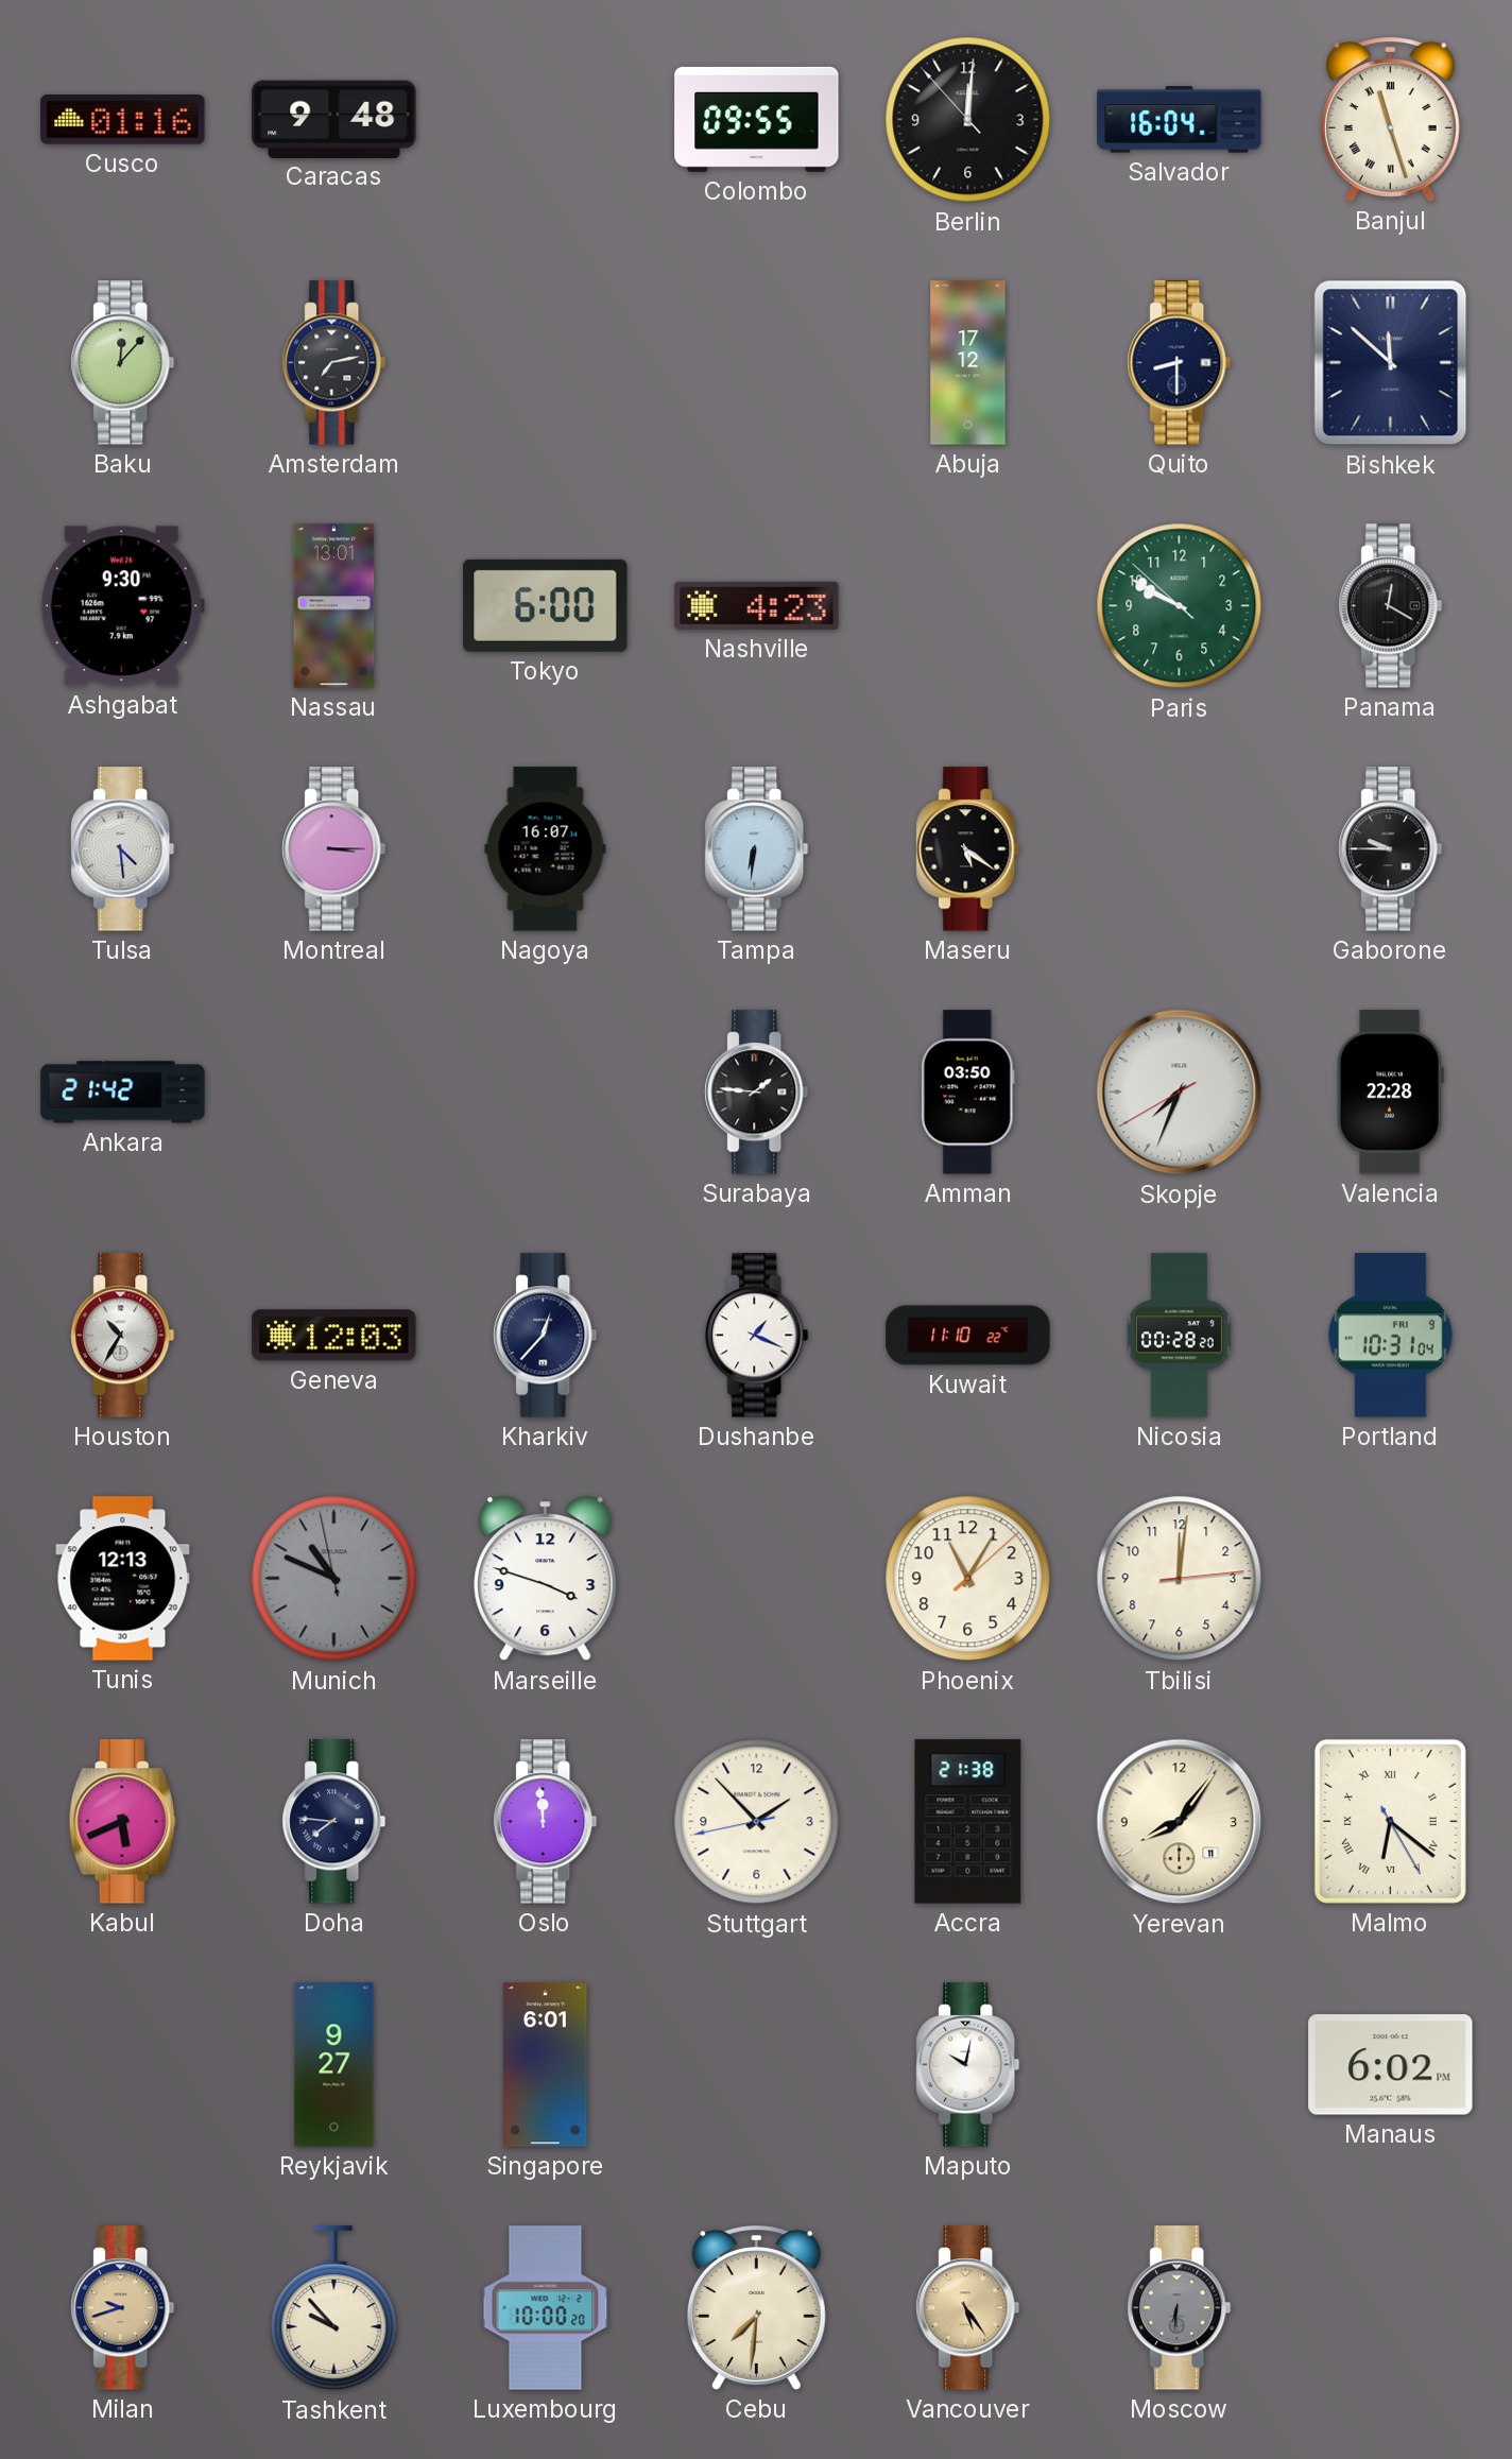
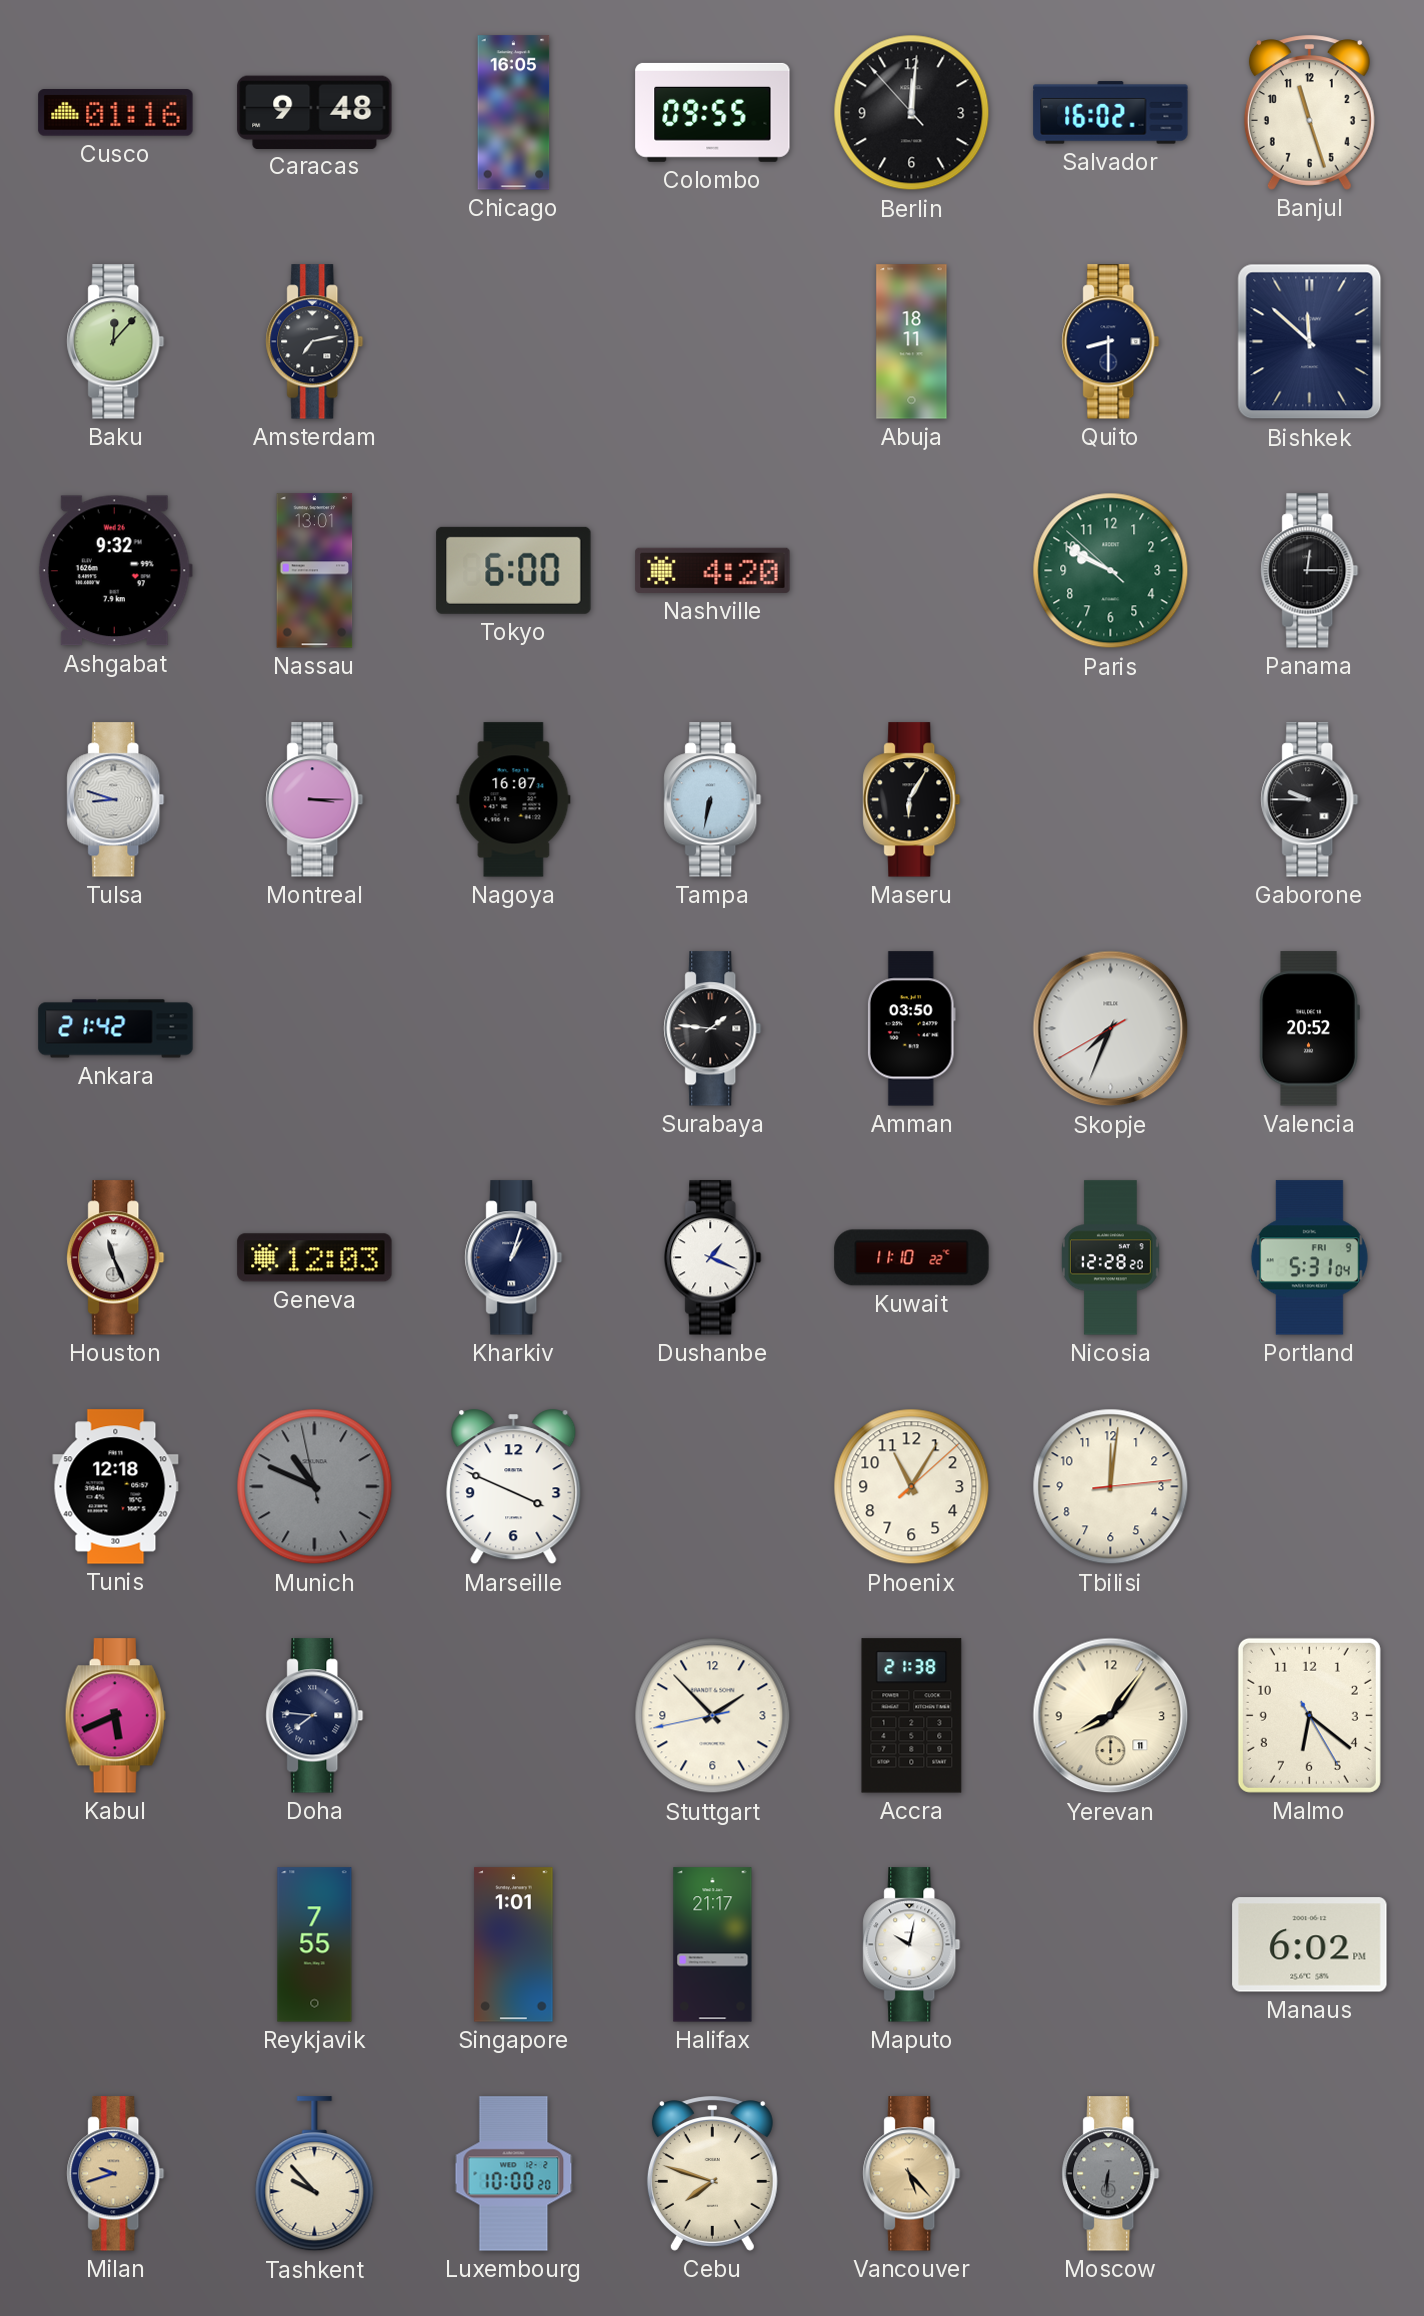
Chicago: none -> 16:05
Salvador: 16:04 -> 16:02
Banjul numerals: Roman -> Arabic
Abuja: 17:12 -> 18:11
Ashgabat: 9:30 -> 9:32
Nashville: 4:23 -> 4:20
Panama: 12:20 -> 12:15
Tulsa: 4:29 -> 8:48
Tampa: 6:31 -> 6:32
Maseru: 5:21 -> 6:05
Valencia: 22:28 -> 20:52
Houston: 10:35 -> 11:26
Kharkiv: 12:37 -> 1:03
Nicosia: 00:28 -> 12:28
Portland: 10:31 -> 5:31
Tunis: 12:13 -> 12:18
Marseille: 3:48 -> 3:49
Oslo: 11:59 -> none
Malmo numerals: Roman -> Arabic
Reykjavik: 9:27 -> 7:55
Singapore: 6:01 -> 1:01
Halifax: none -> 21:17
Cebu: 7:31 -> 7:48
Vancouver: 5:24 -> 5:23
